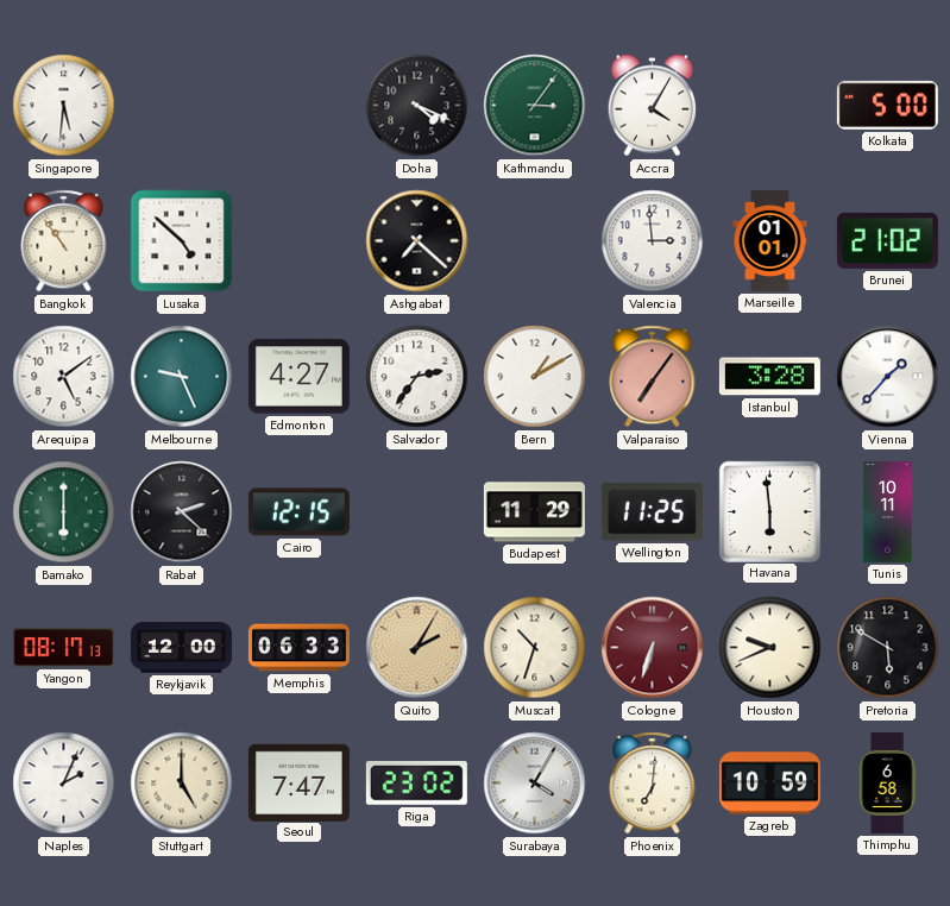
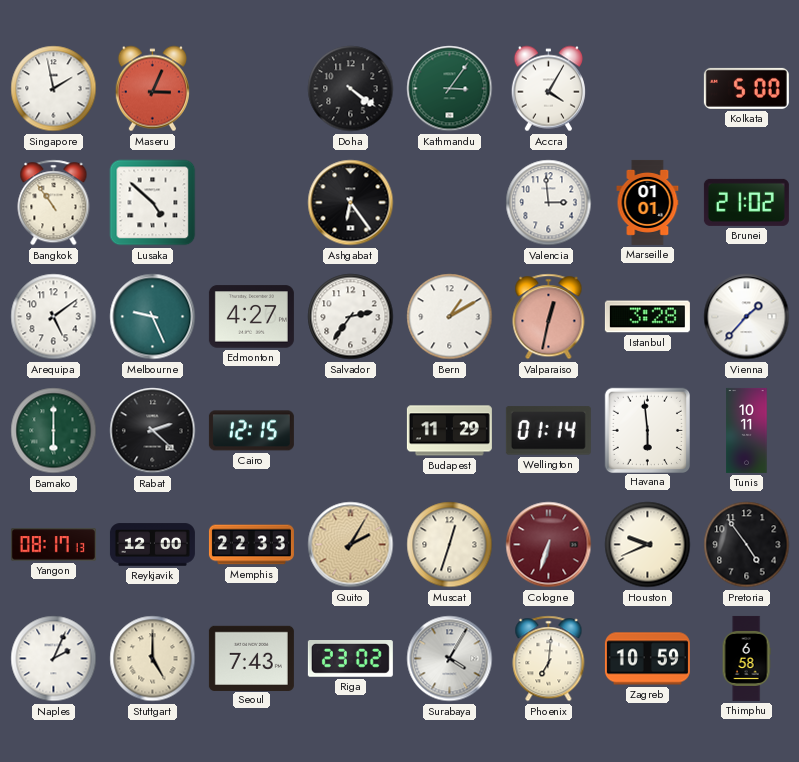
Singapore: 5:31 -> 1:58
Maseru: none -> 3:04
Doha: 4:19 -> 4:21
Ashgabat: 7:22 -> 6:24
Valparaiso: 7:06 -> 12:32
Wellington: 11:25 -> 01:14
Memphis: 06:33 -> 22:33
Muscat: 10:33 -> 12:33
Pretoria: 5:50 -> 4:54
Seoul: 7:47 -> 7:43
